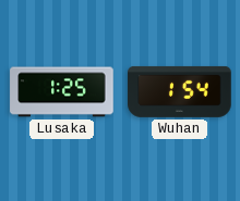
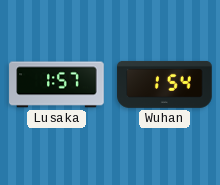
Lusaka: 1:25 -> 1:57
